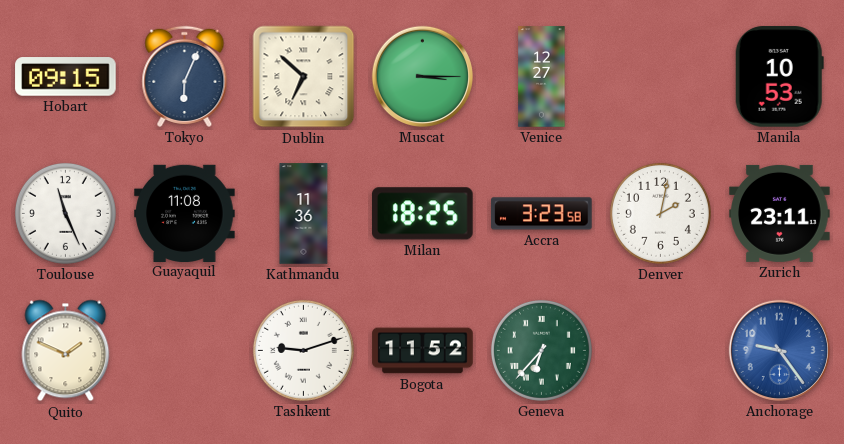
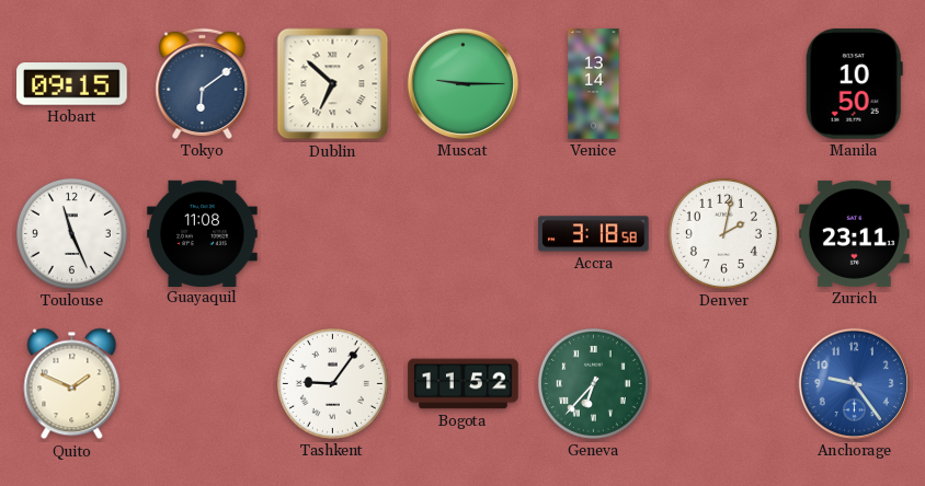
Tokyo: 6:04 -> 6:09
Muscat: 3:15 -> 9:15
Venice: 12:27 -> 13:14
Manila: 10:53 -> 10:50
Kathmandu: 11:36 -> none
Milan: 18:25 -> none
Accra: 3:23 -> 3:18
Tashkent: 9:12 -> 9:06
